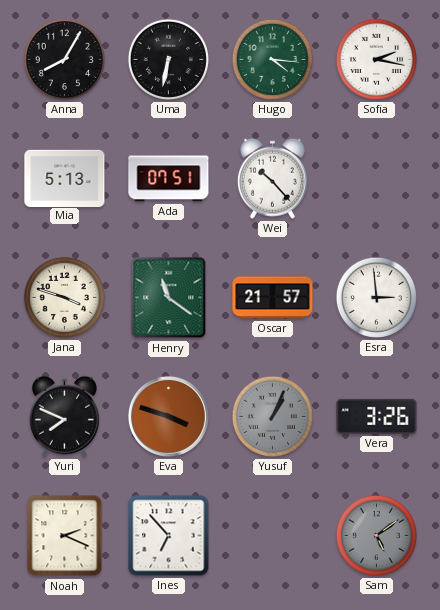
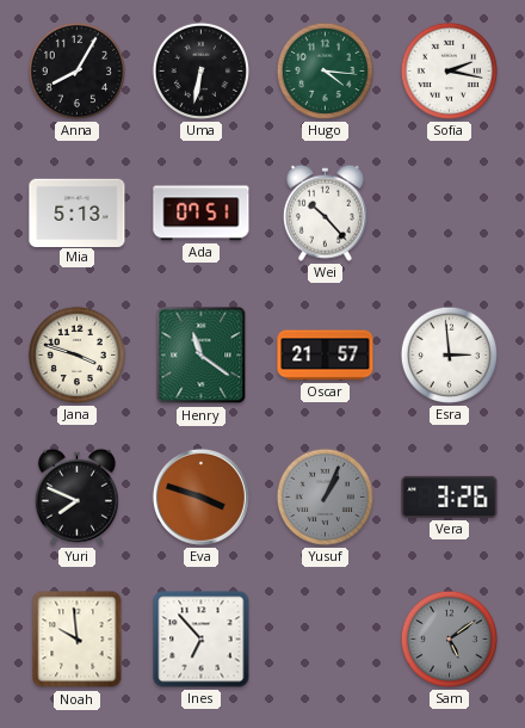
Noah: 2:19 -> 9:59
